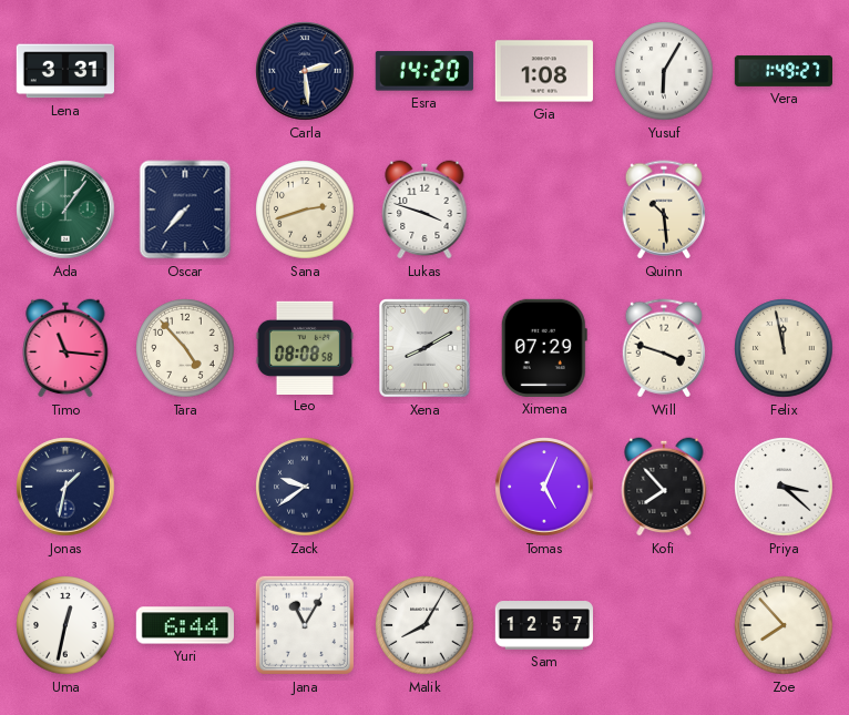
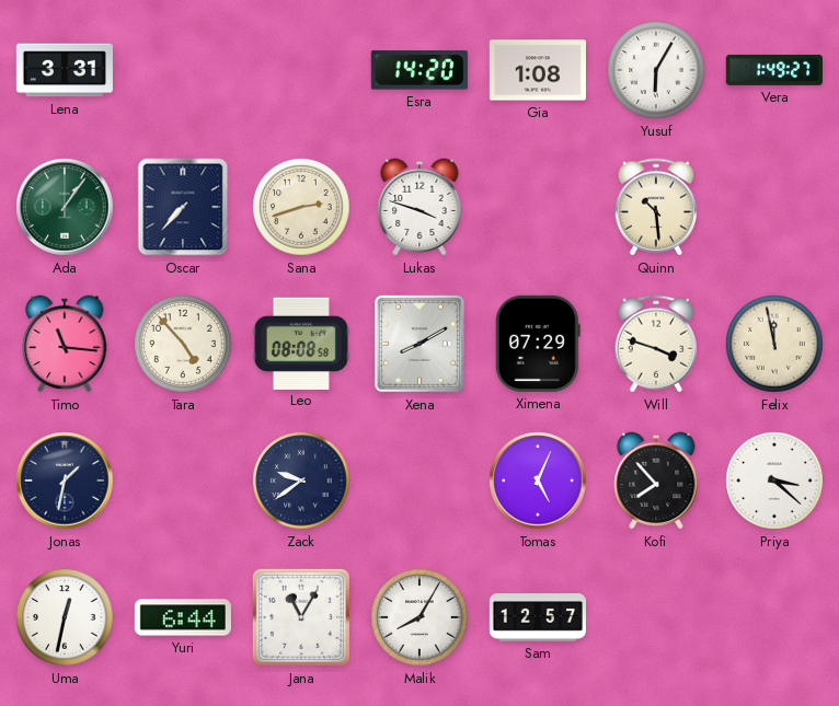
Carla: 2:29 -> none
Zoe: 7:53 -> none
